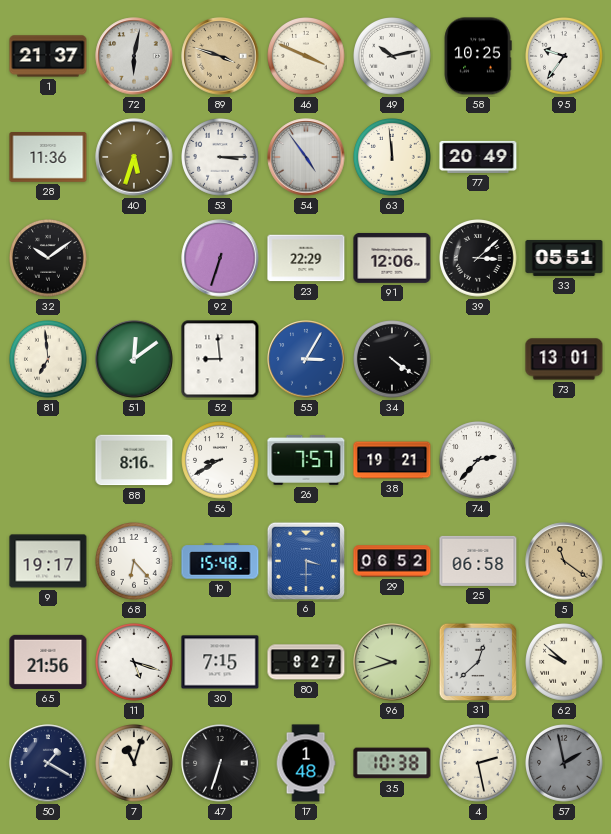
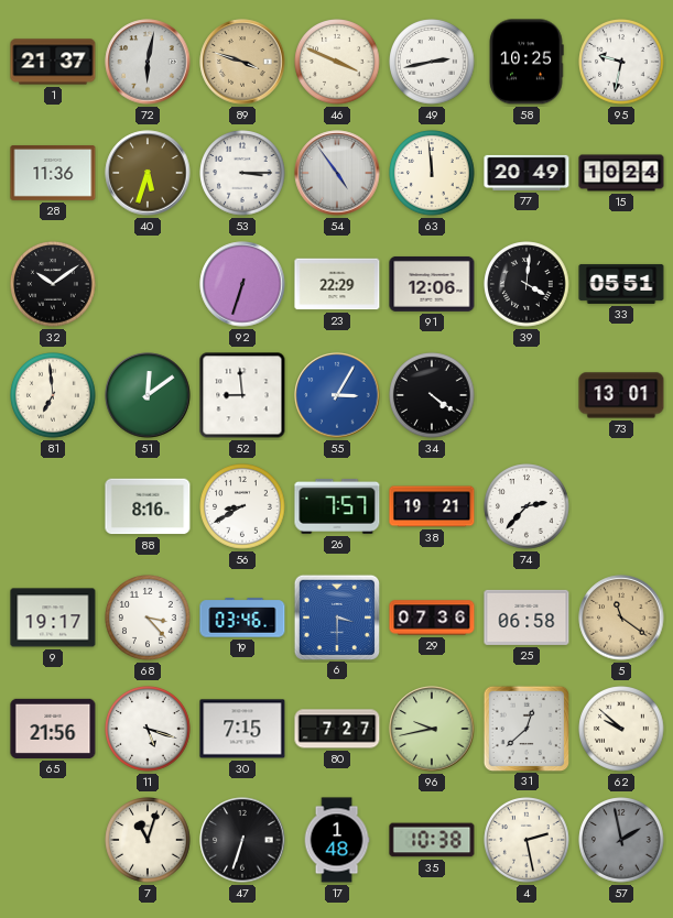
49: 10:13 -> 2:43
95: 9:36 -> 9:32
15: none -> 10:24
39: 3:08 -> 4:01
68: 6:23 -> 3:23
19: 15:48 -> 03:46
29: 06:52 -> 07:36
80: 8:27 -> 7:27
96: 9:42 -> 9:43
50: 1:20 -> none
